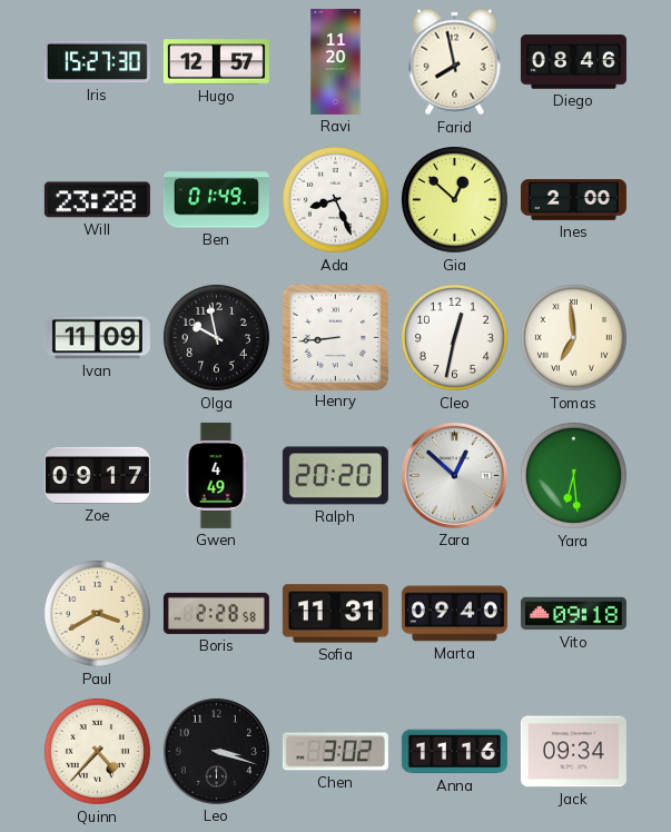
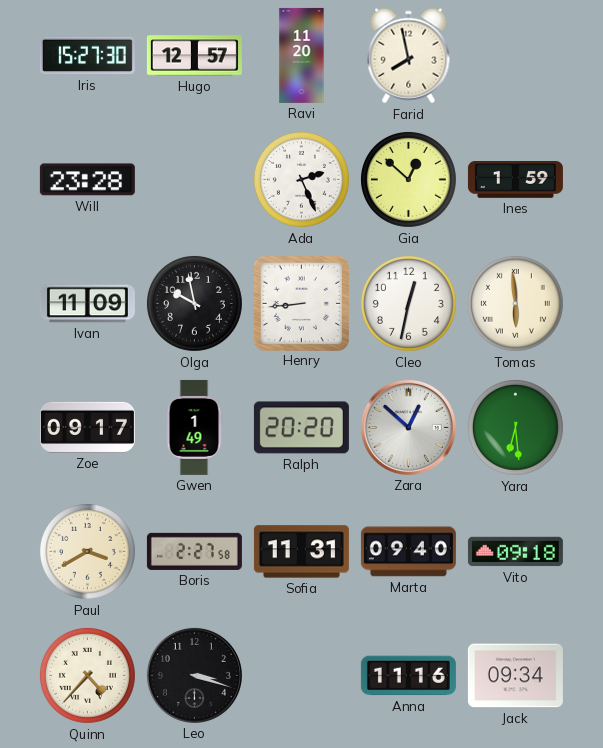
Diego: 08:46 -> none
Ben: 01:49 -> none
Ada: 8:26 -> 2:26
Ines: 2:00 -> 1:59
Tomas: 6:59 -> 5:59
Gwen: 4:49 -> 1:49
Boris: 2:28 -> 2:27
Chen: 3:02 -> none
